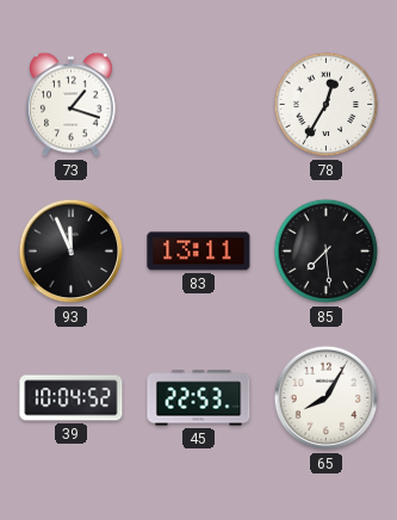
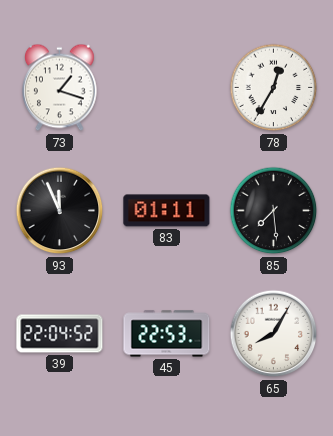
83: 13:11 -> 01:11
39: 10:04 -> 22:04
